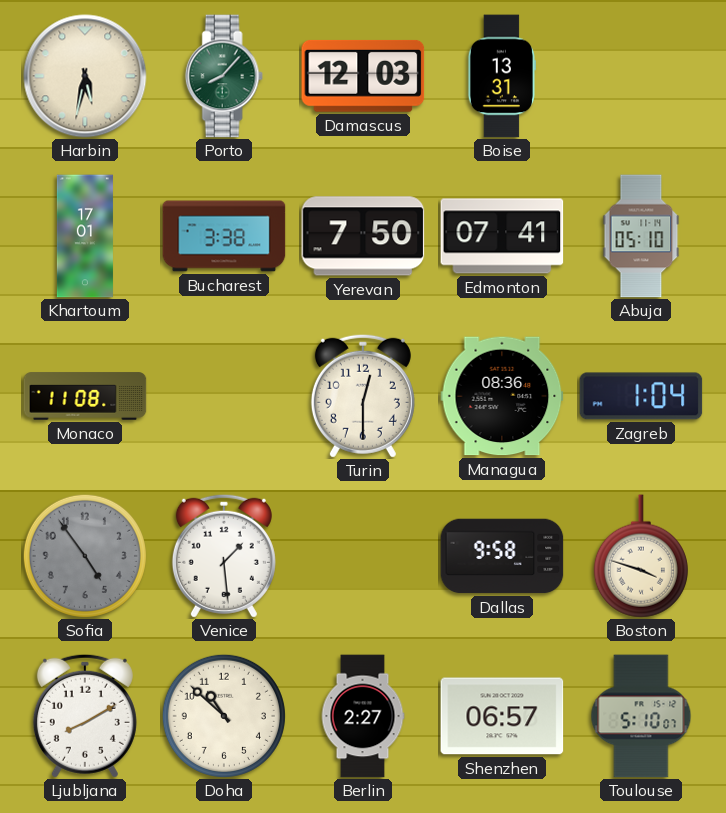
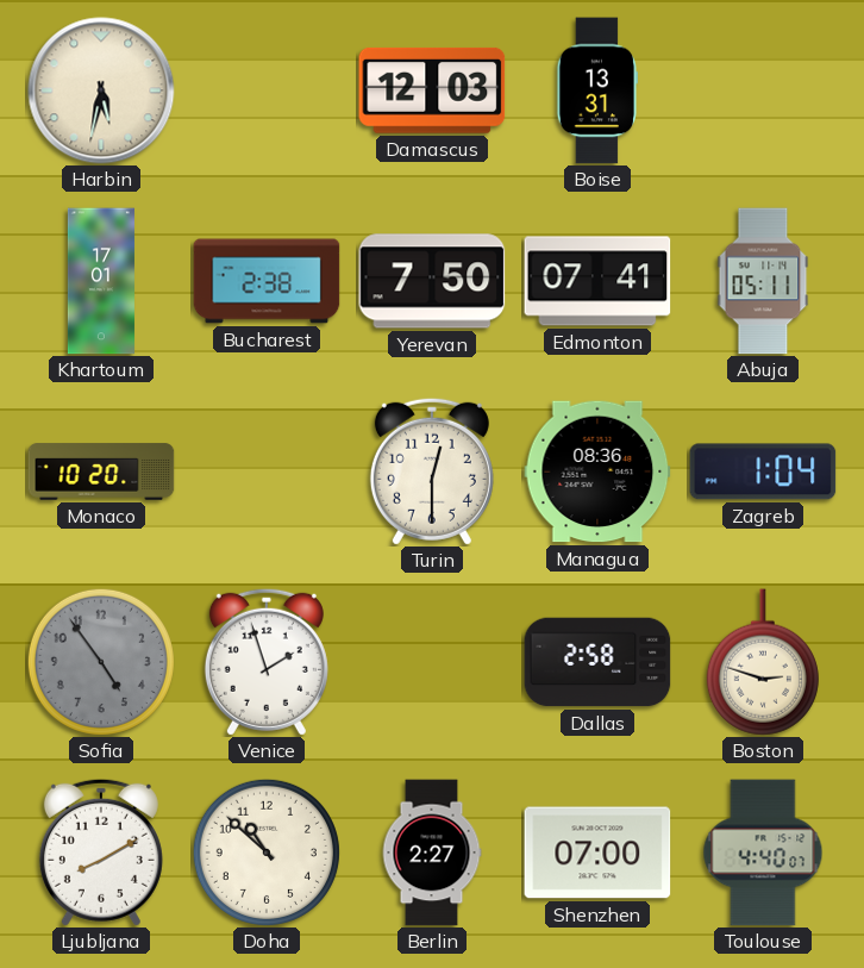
Porto: 8:07 -> none
Bucharest: 3:38 -> 2:38
Abuja: 05:10 -> 05:11
Monaco: 11:08 -> 10:20
Venice: 1:29 -> 1:57
Dallas: 9:58 -> 2:58
Boston: 3:48 -> 2:48
Shenzhen: 06:57 -> 07:00
Toulouse: 5:10 -> 4:40
